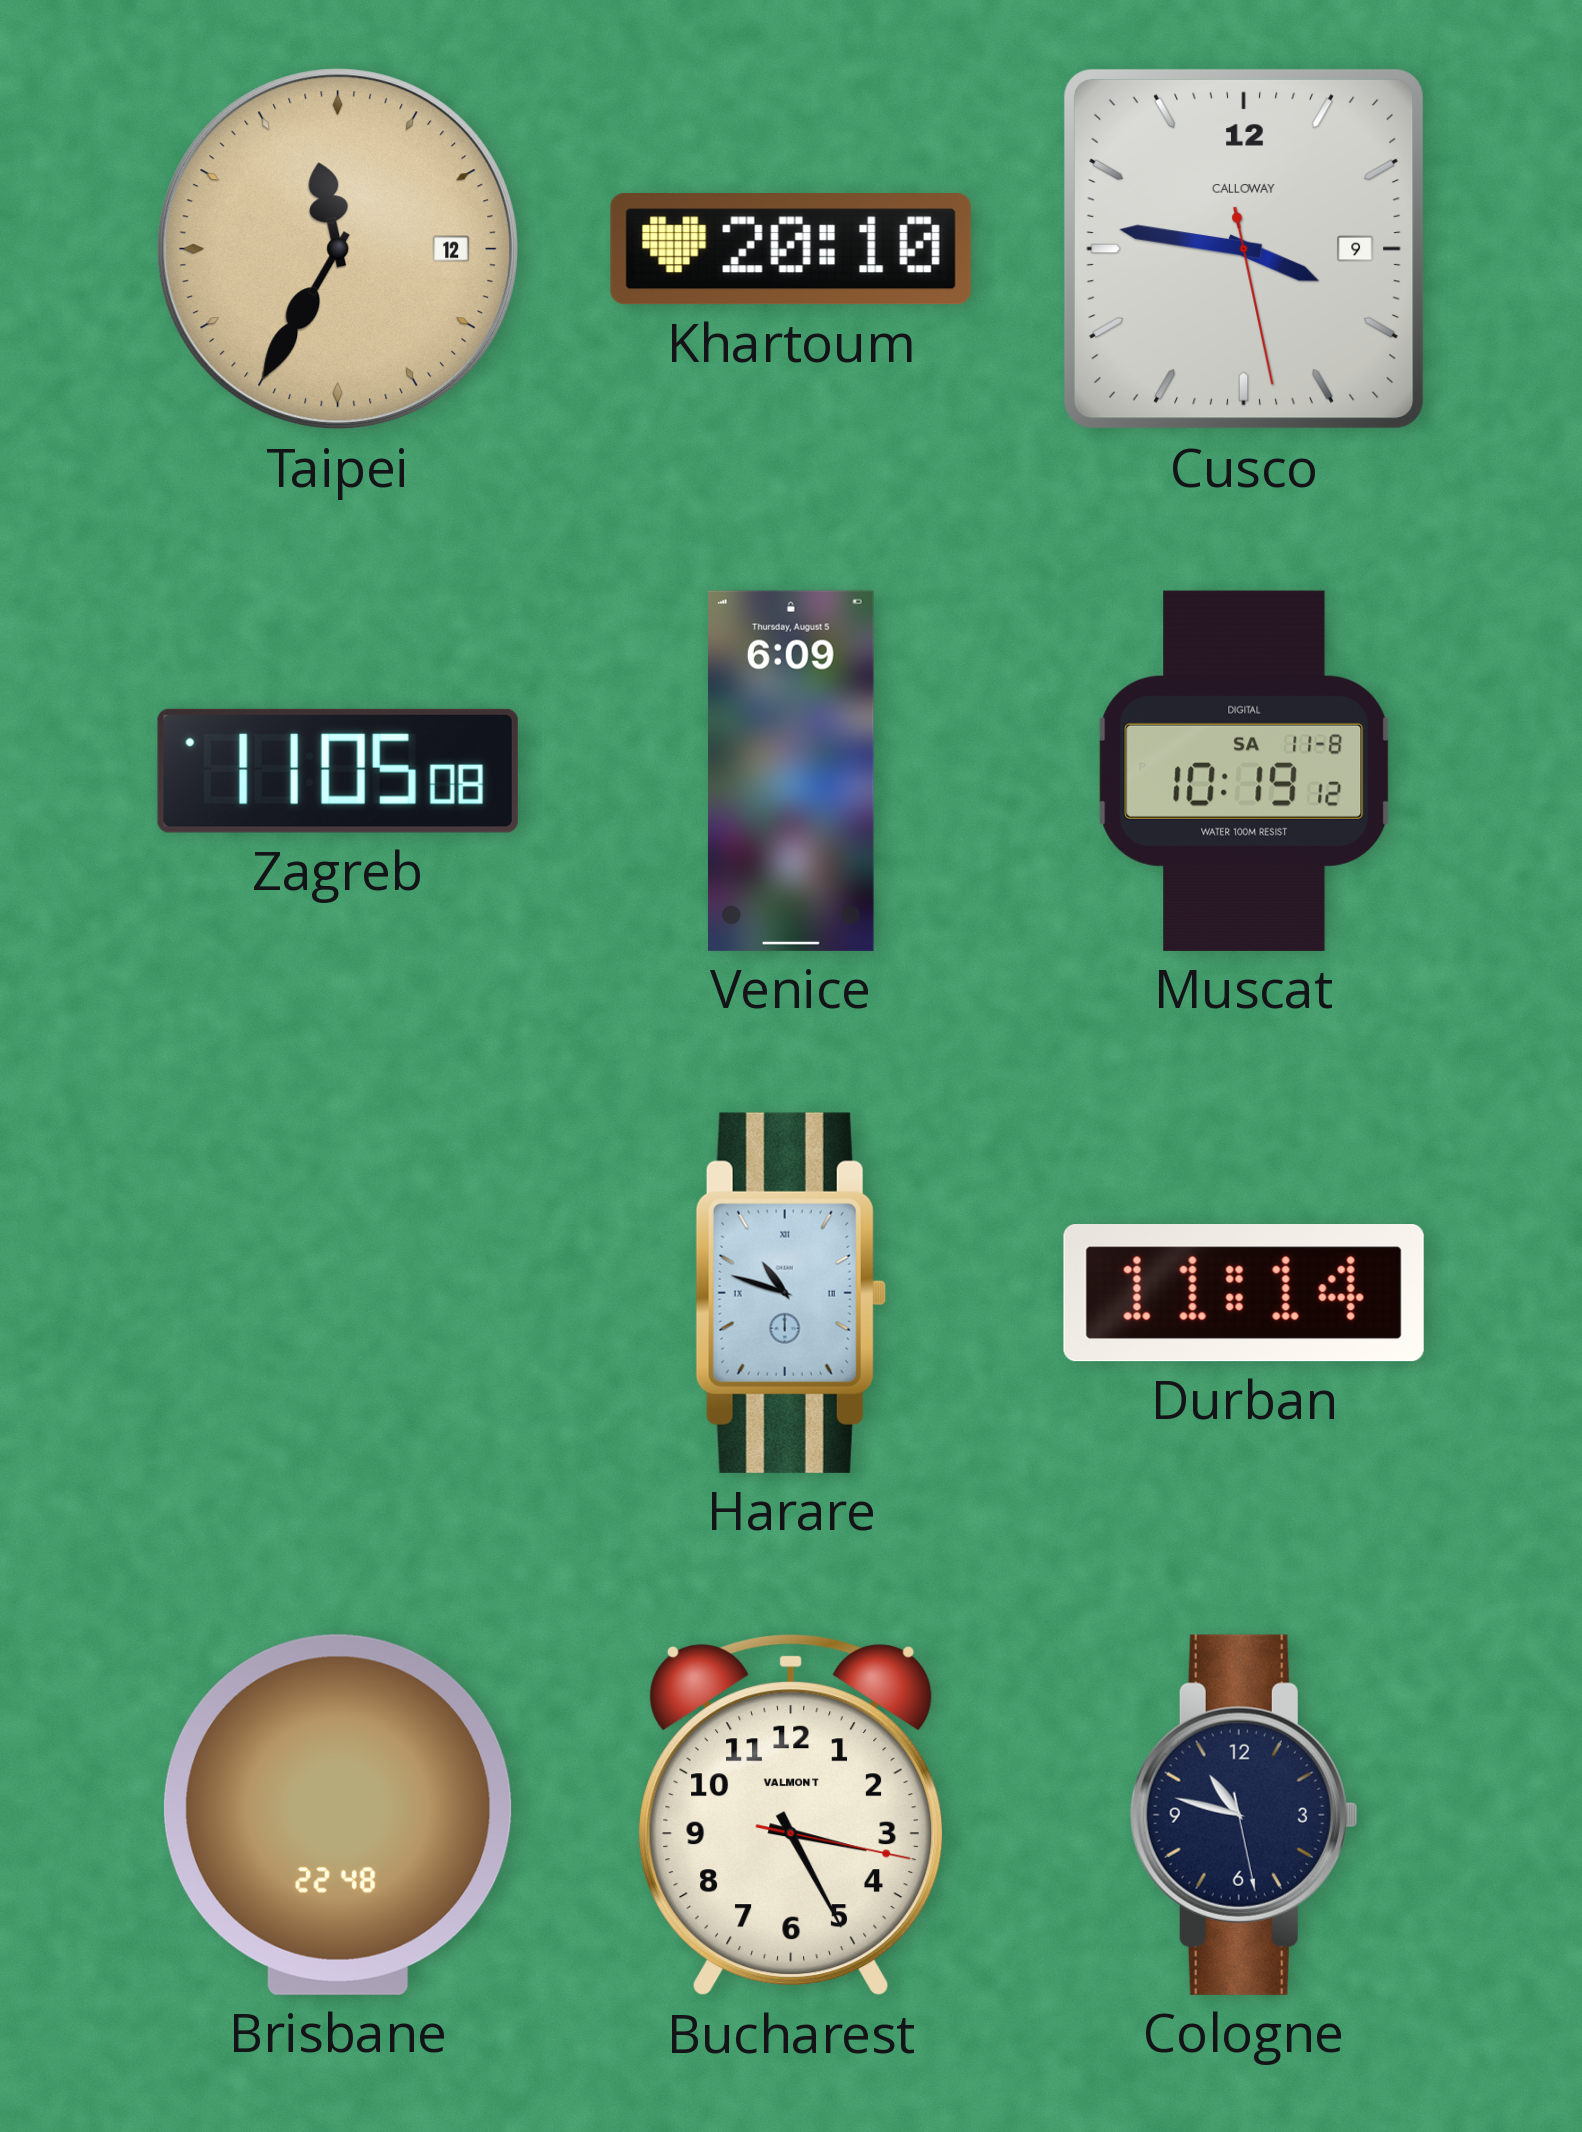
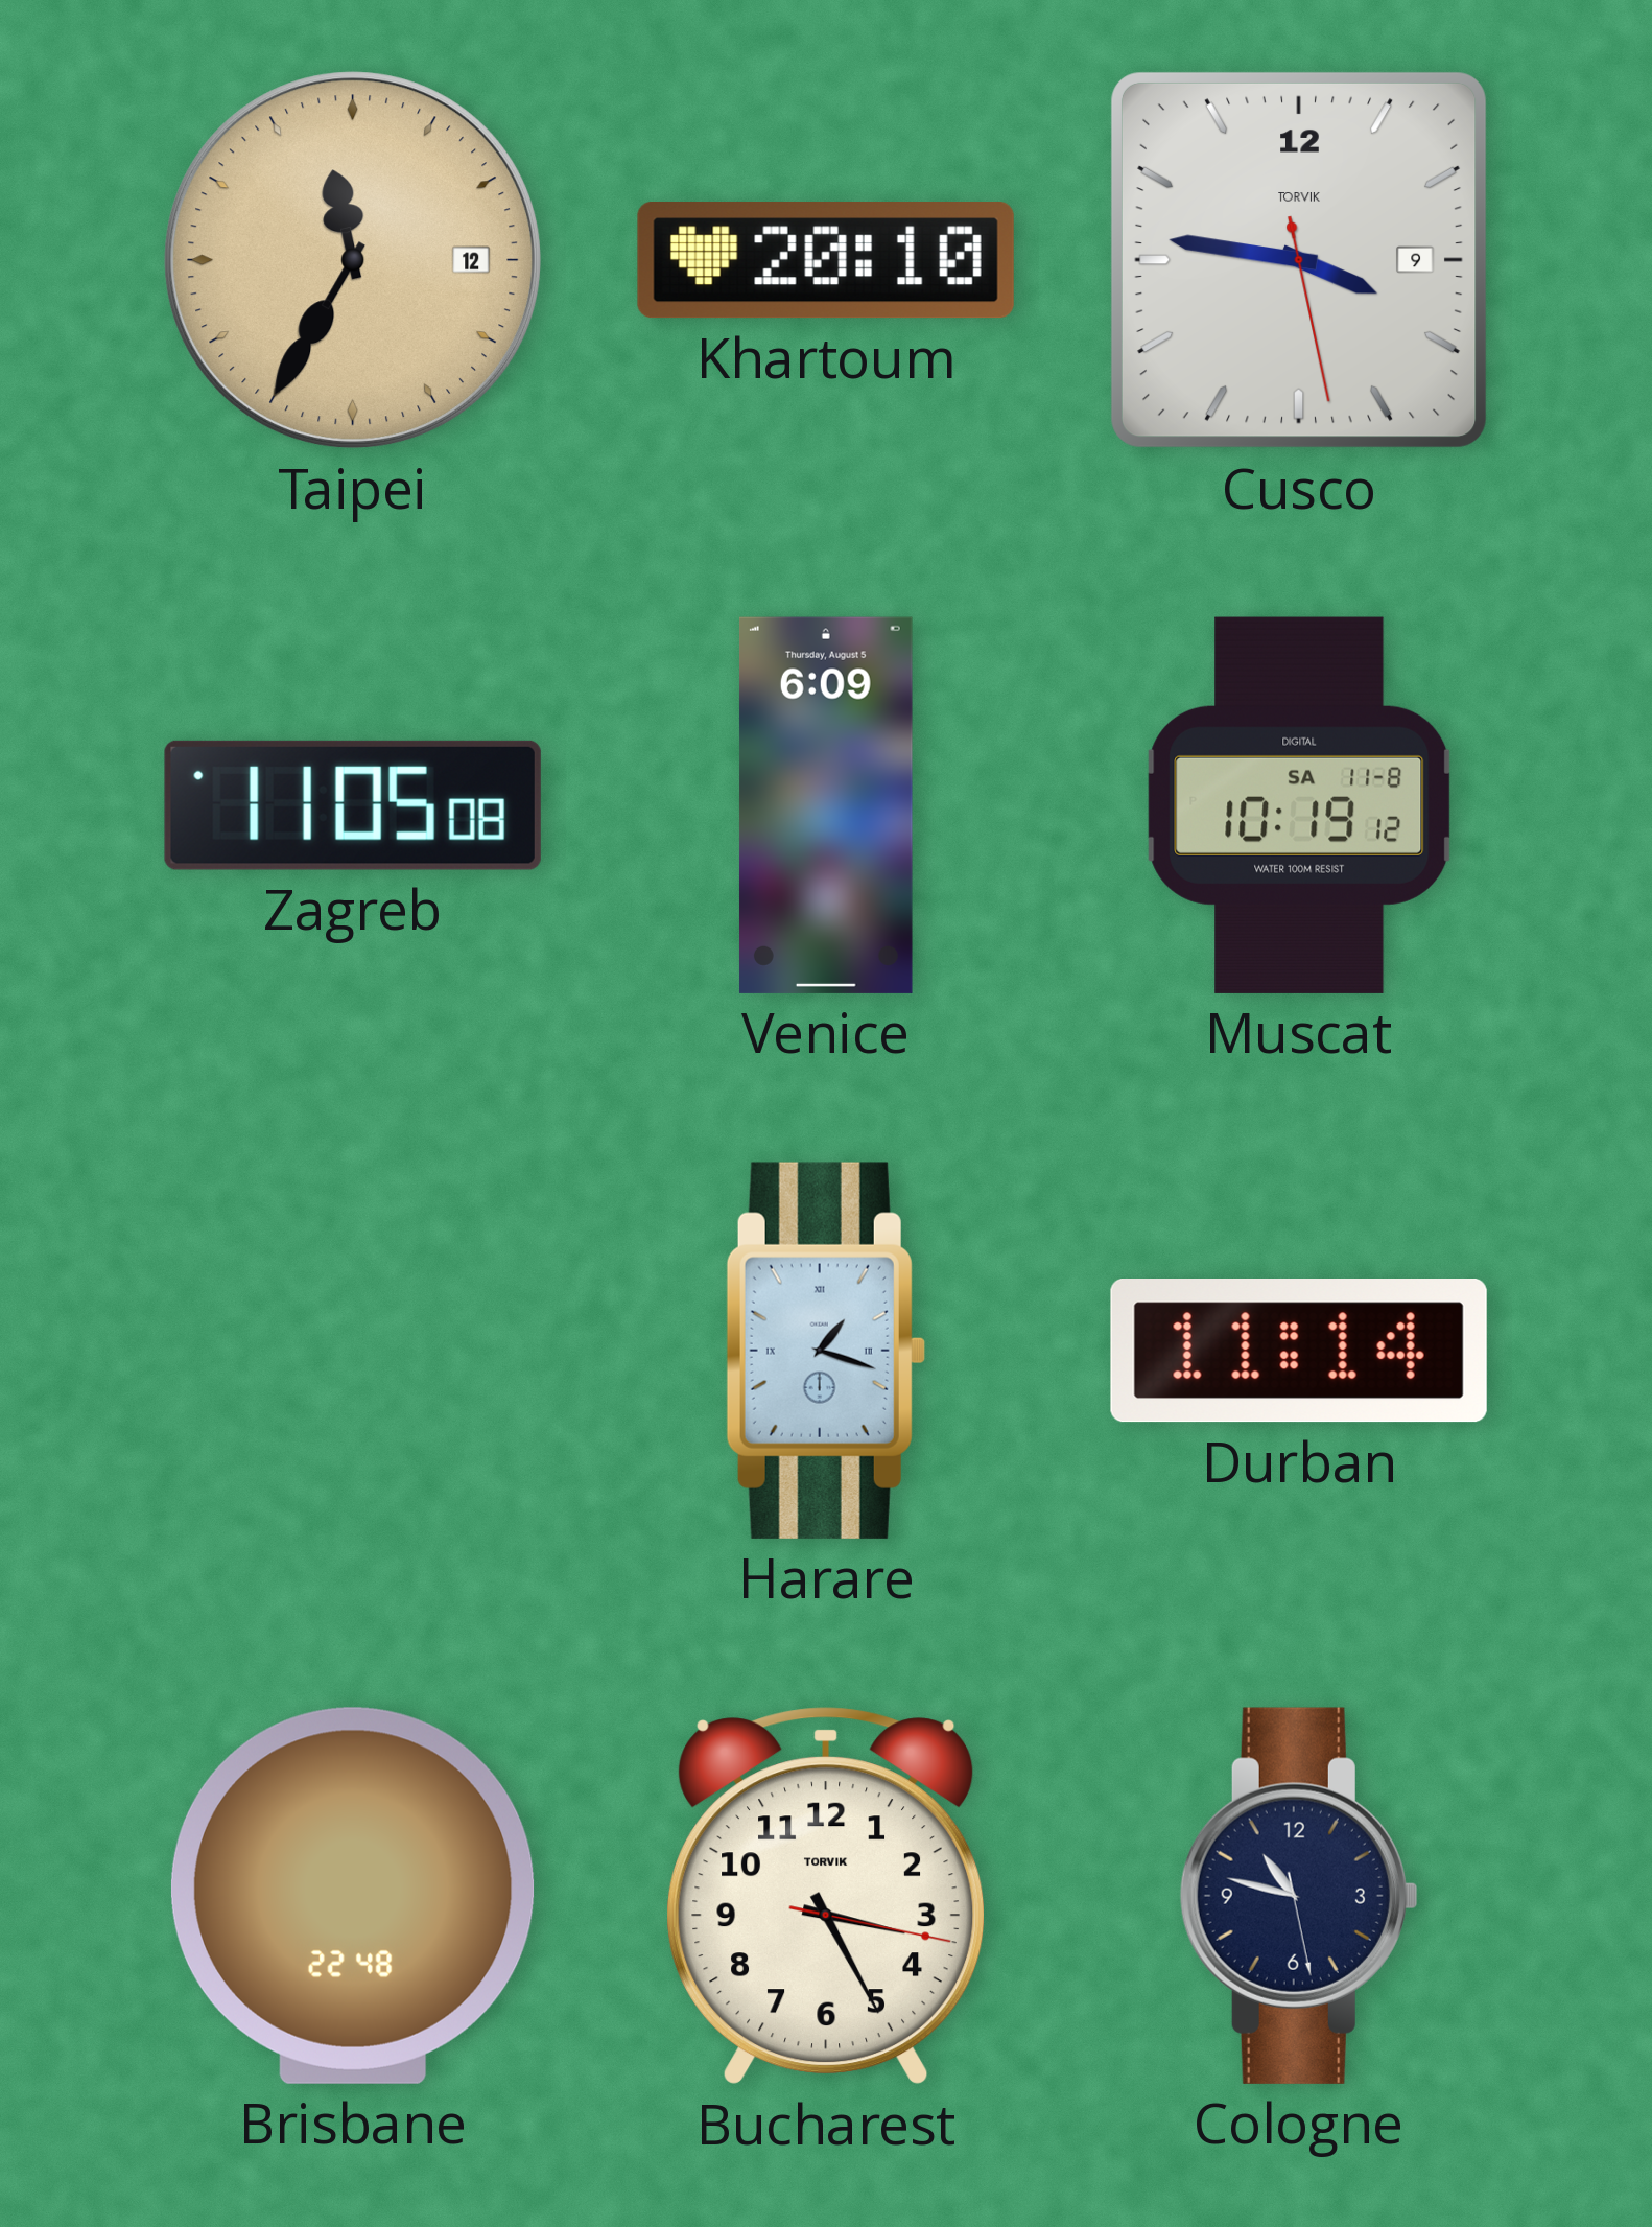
Cusco brand: CALLOWAY -> TORVIK
Harare: 10:48 -> 1:18
Bucharest brand: VALMONT -> TORVIK
